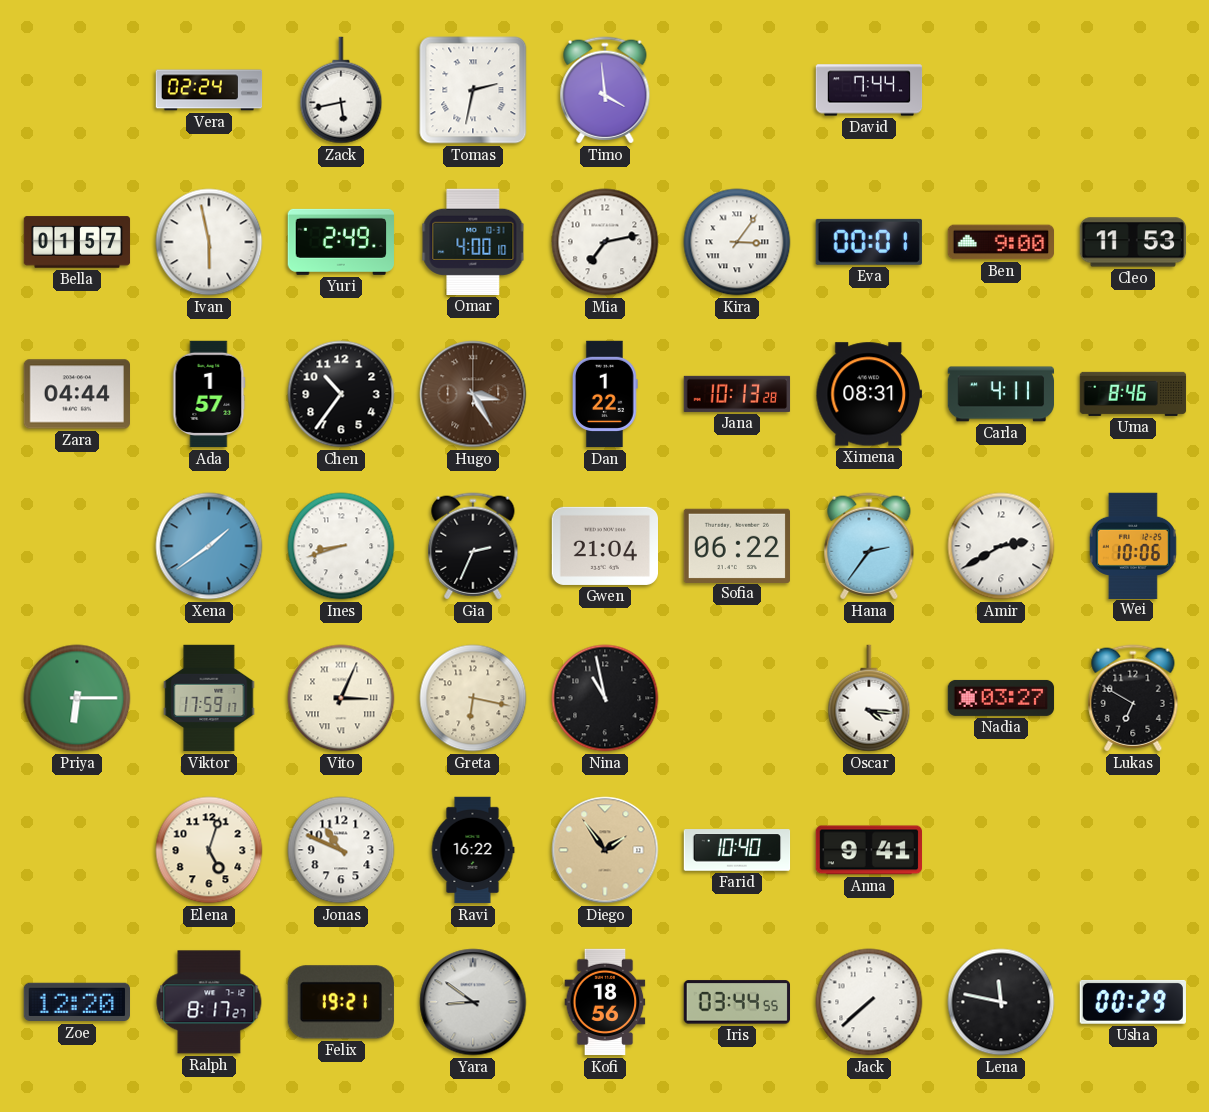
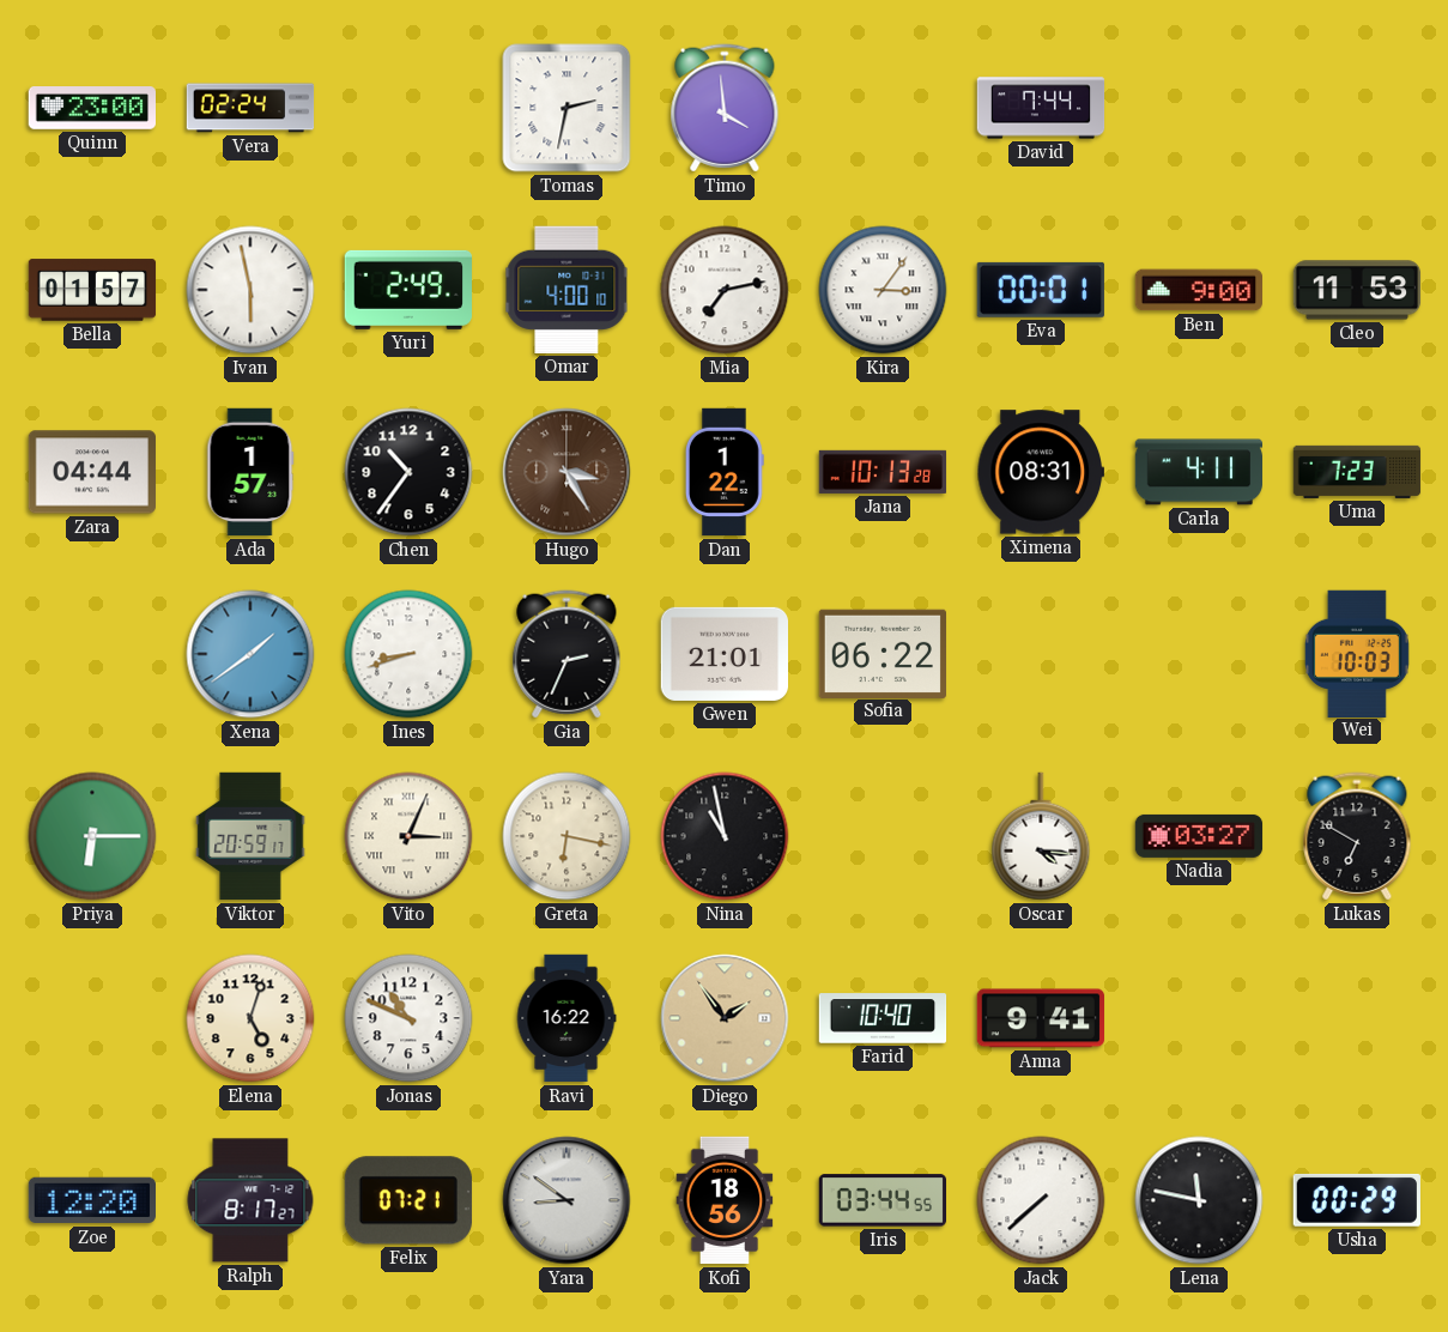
Quinn: none -> 23:00
Zack: 5:43 -> none
Uma: 8:46 -> 7:23
Gwen: 21:04 -> 21:01
Hana: 2:36 -> none
Amir: 2:40 -> none
Wei: 10:06 -> 10:03
Viktor: 17:59 -> 20:59
Felix: 19:21 -> 07:21
